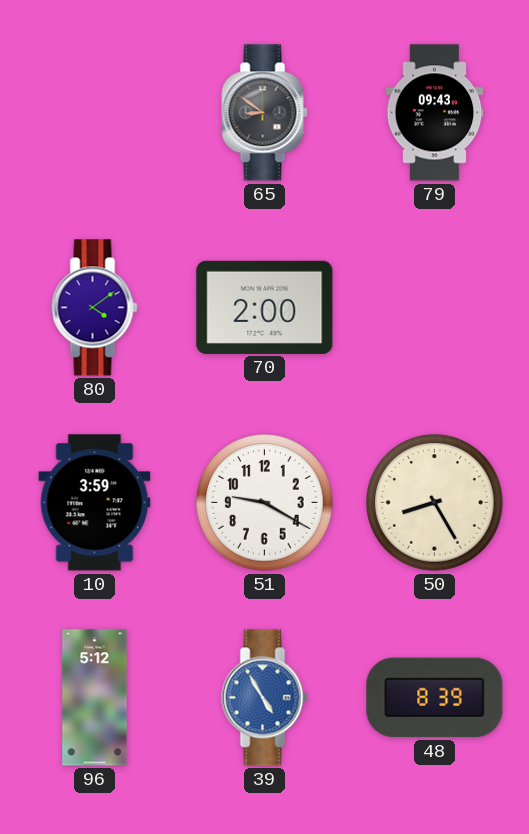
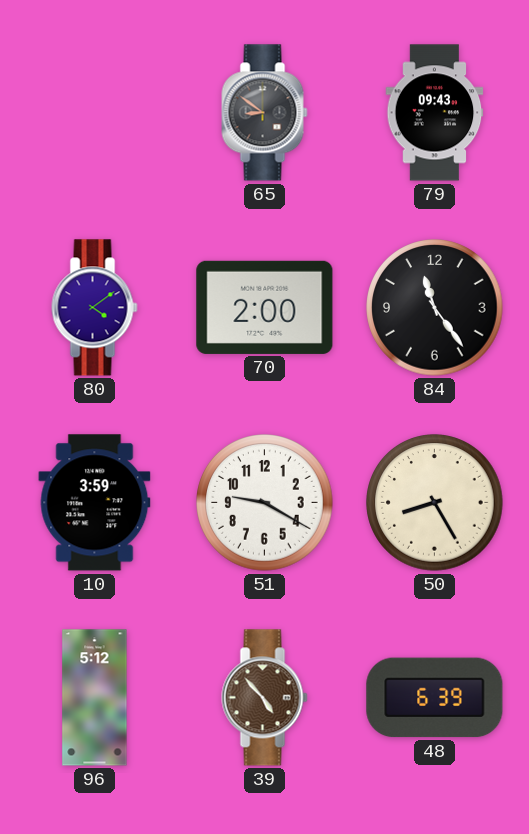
84: none -> 11:24
39: 4:55 -> 4:53
39 dial: blue -> brown
48: 8:39 -> 6:39
